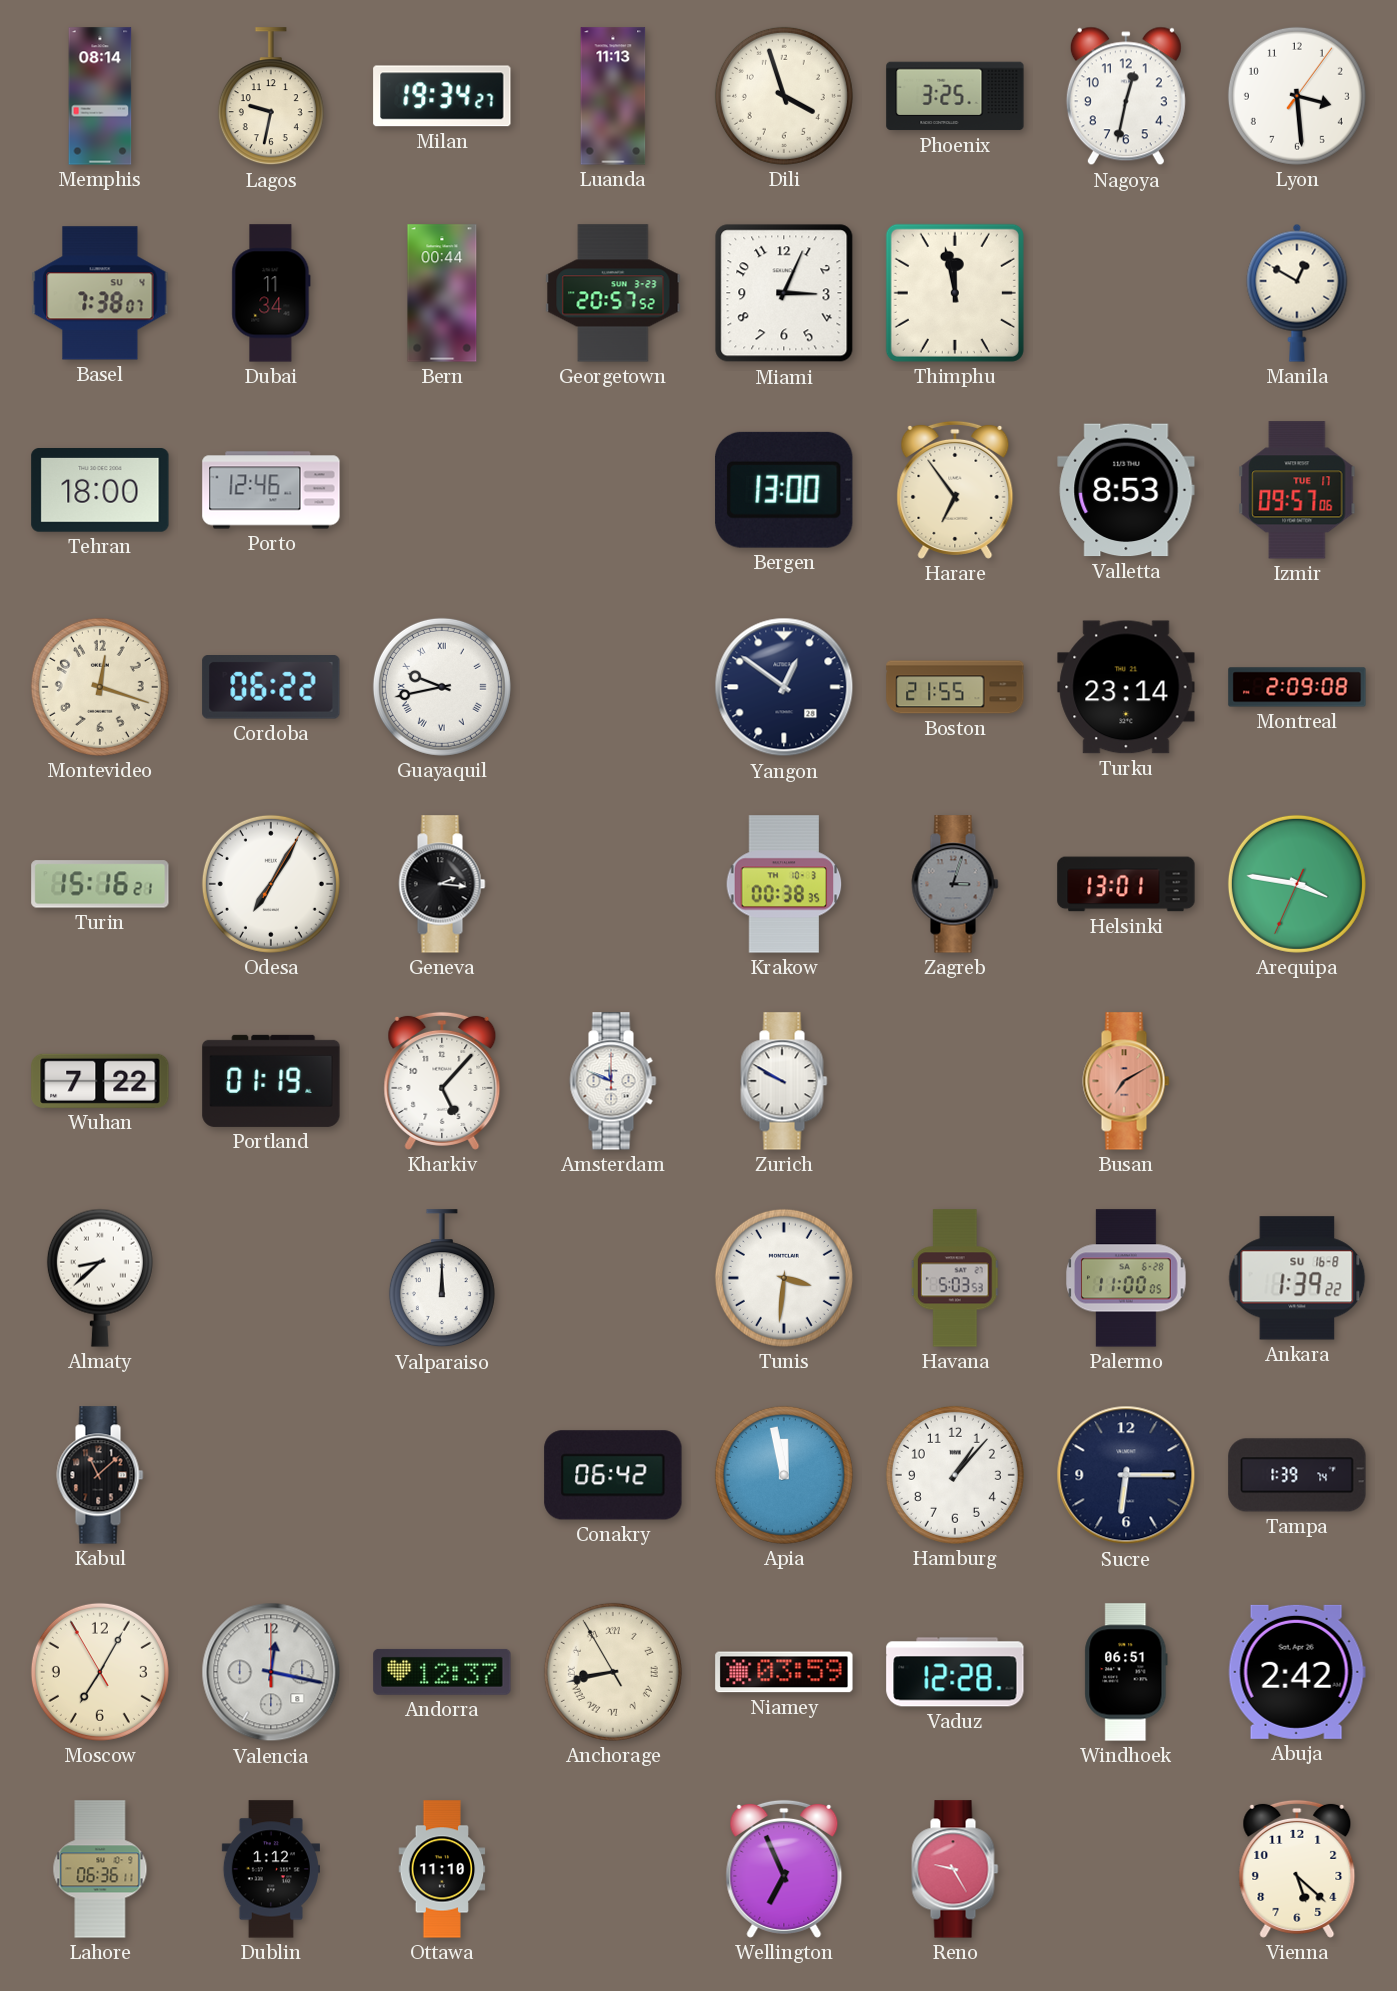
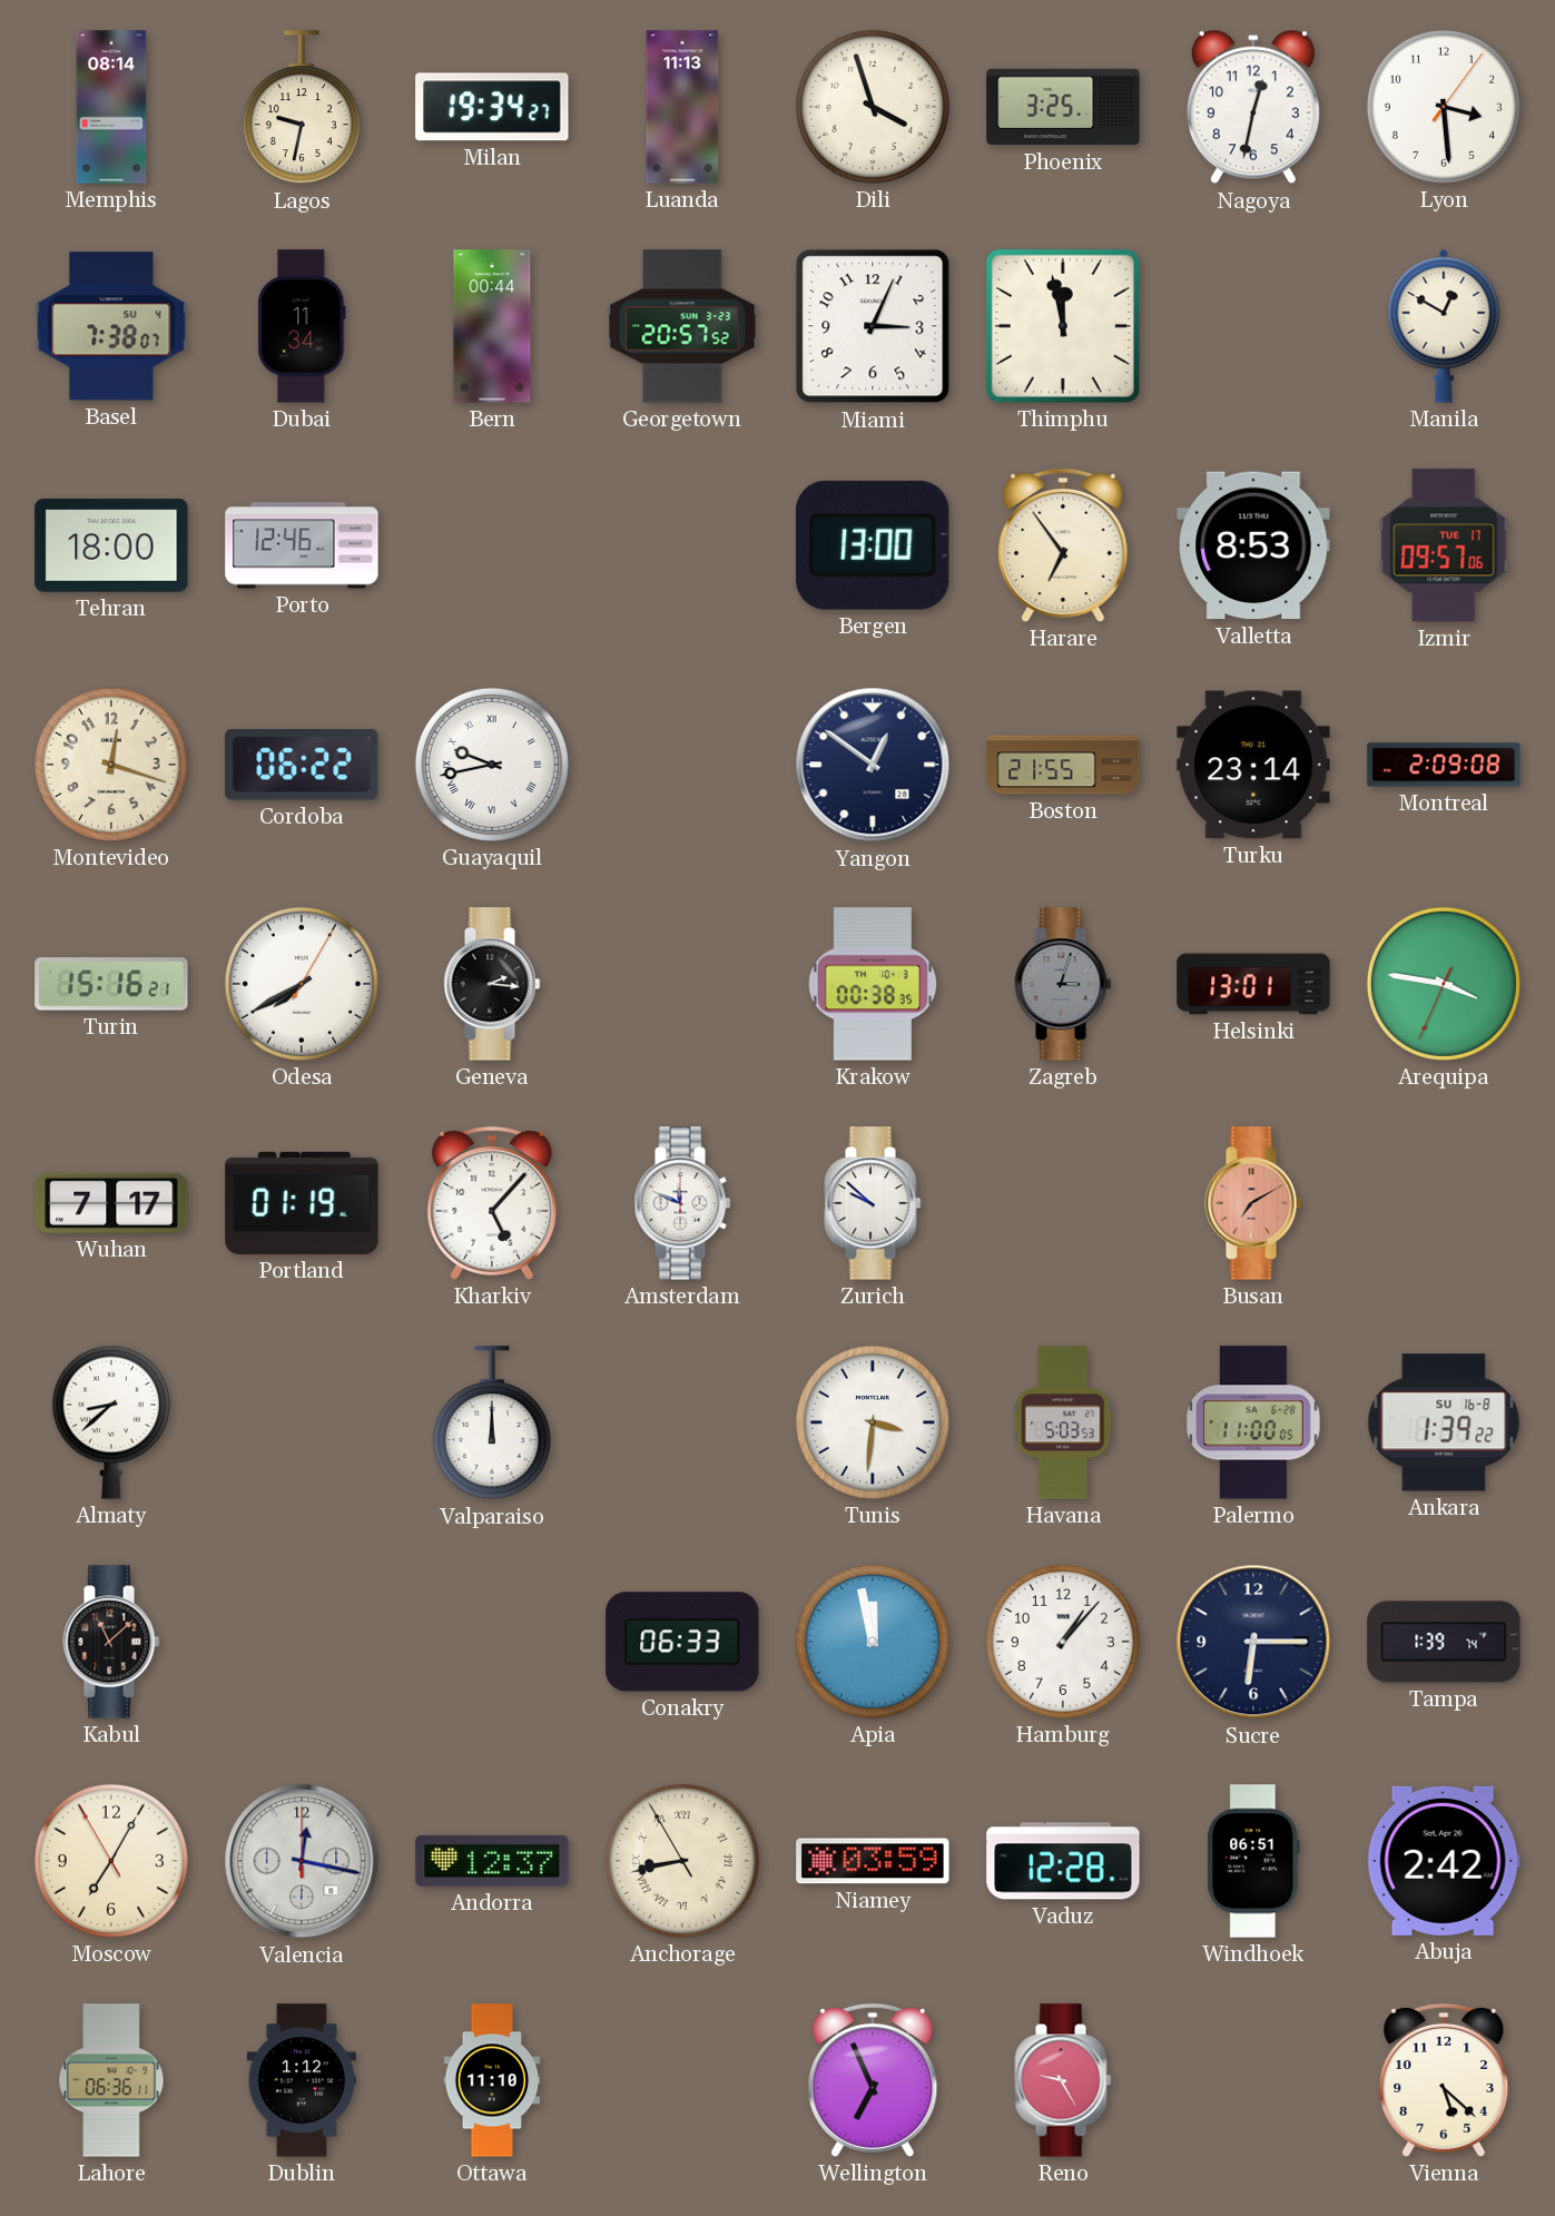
Odesa: 7:05 -> 7:40
Wuhan: 7:22 -> 7:17
Zurich: 9:50 -> 9:52
Conakry: 06:42 -> 06:33
